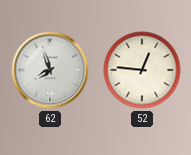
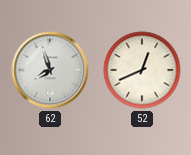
52: 12:46 -> 12:41
